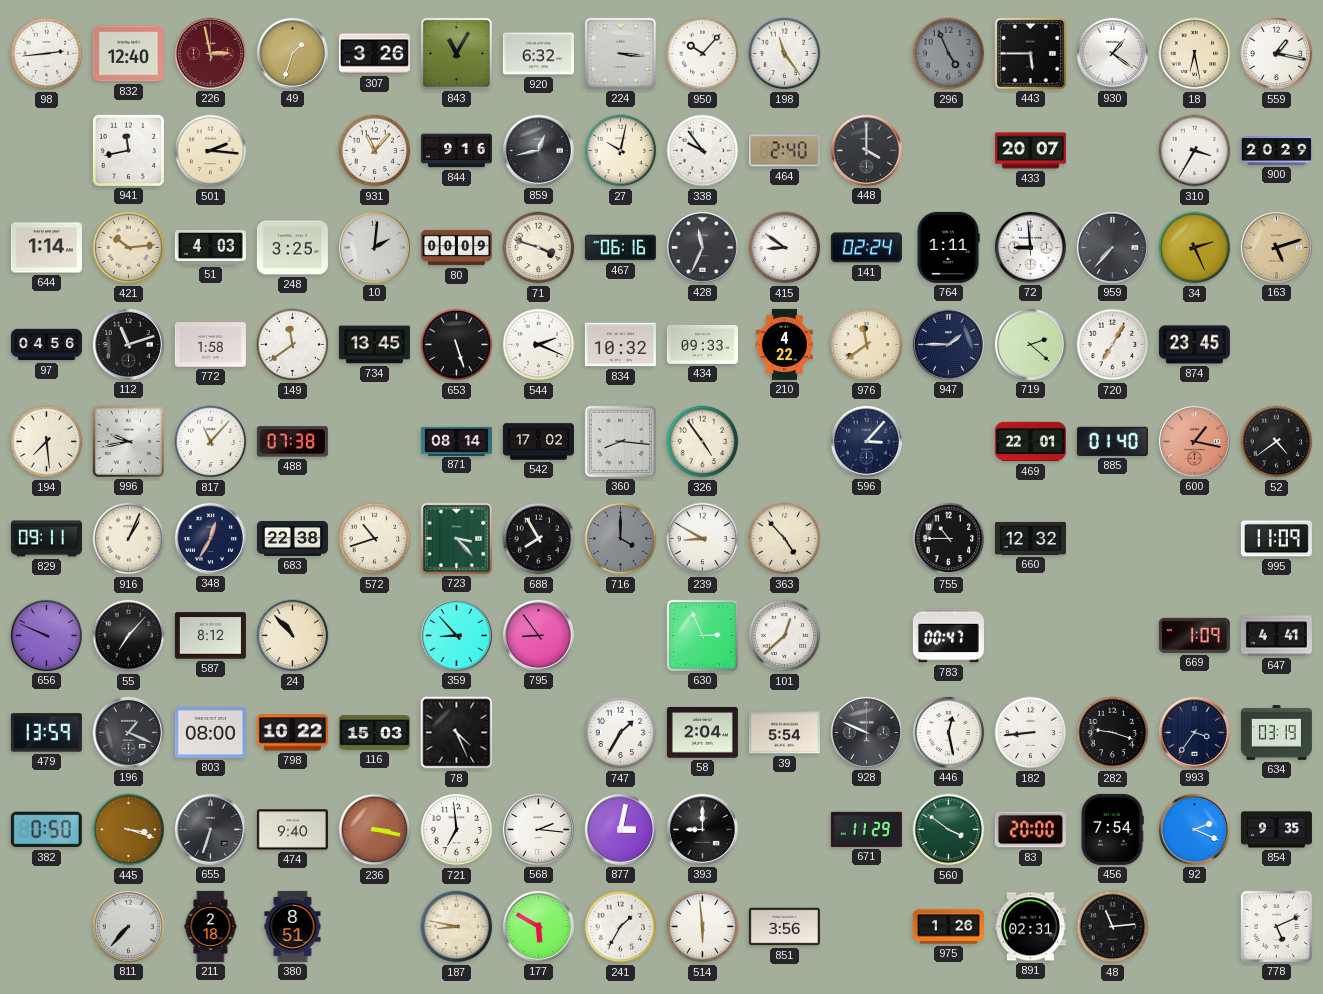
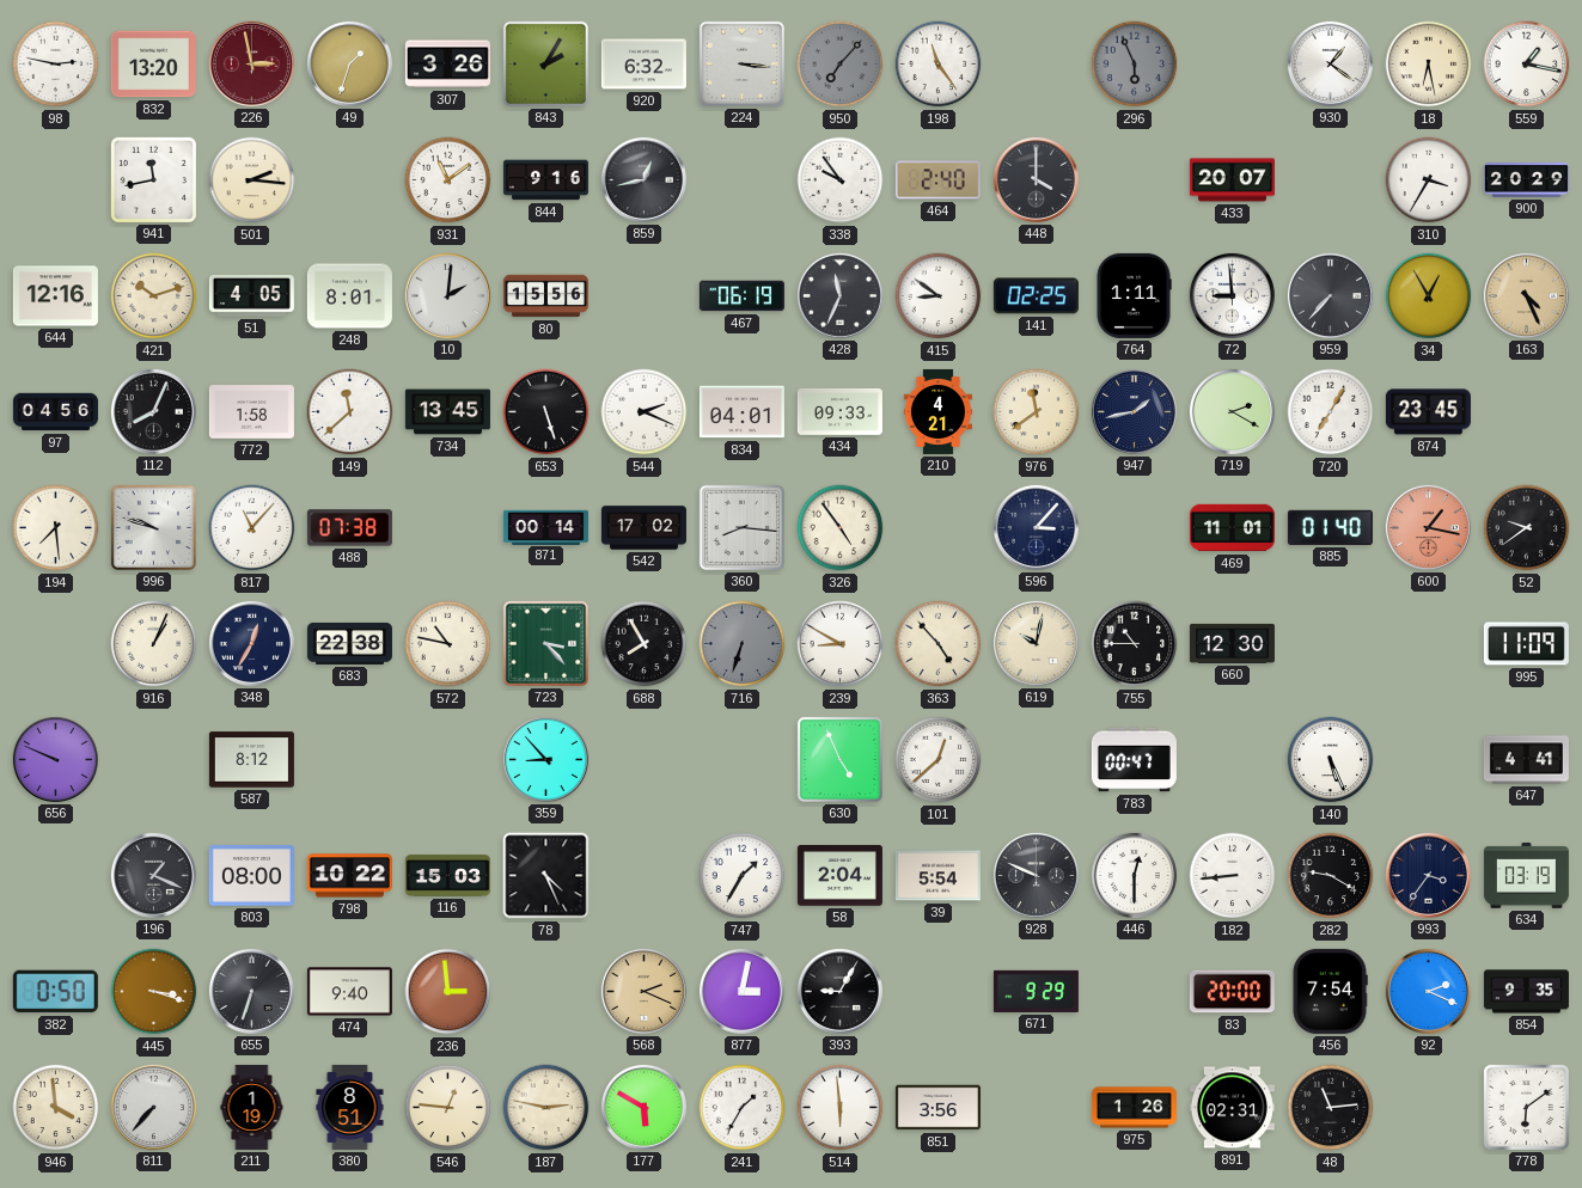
98: 2:44 -> 2:47
832: 12:40 -> 13:20
843: 11:05 -> 2:05
950: 10:07 -> 7:07
950 dial: white -> grey
296: 4:56 -> 5:56
443: 5:45 -> none
931: 11:07 -> 11:09
27: 10:02 -> none
644: 1:14 -> 12:16
421: 10:14 -> 10:12
51: 4:03 -> 4:05
248: 3:25 -> 8:01
80: 00:09 -> 15:56
71: 3:48 -> none
467: 06:16 -> 06:19
141: 02:24 -> 02:25
34: 2:26 -> 12:55
163: 5:12 -> 4:26
112: 11:12 -> 8:04
149: 11:39 -> 11:38
834: 10:32 -> 04:01
210: 4:22 -> 4:21
947: 1:45 -> 1:43
719: 2:22 -> 2:20
996: 9:43 -> 9:48
871: 08:14 -> 00:14
469: 22:01 -> 11:01
52: 4:39 -> 9:39
829: 09:11 -> none
572: 10:42 -> 10:47
716: 4:00 -> 6:33
619: none -> 10:02
660: 12:32 -> 12:30
55: 7:07 -> none
24: 10:53 -> none
795: 8:54 -> none
630: 2:56 -> 4:56
140: none -> 5:26
669: 1:09 -> none
479: 13:59 -> none
446: 12:28 -> 12:30
282: 9:18 -> 9:20
236: 3:17 -> 2:59
721: 6:59 -> none
568: 2:16 -> 2:19
568 dial: white -> champagne
393: 9:00 -> 9:05
671: 11:29 -> 9:29
560: 3:51 -> none
946: none -> 3:59
211: 2:18 -> 1:19
546: none -> 12:46
187: 8:47 -> 2:47
778: 5:11 -> 6:09
